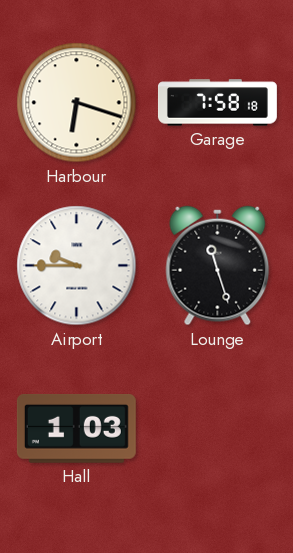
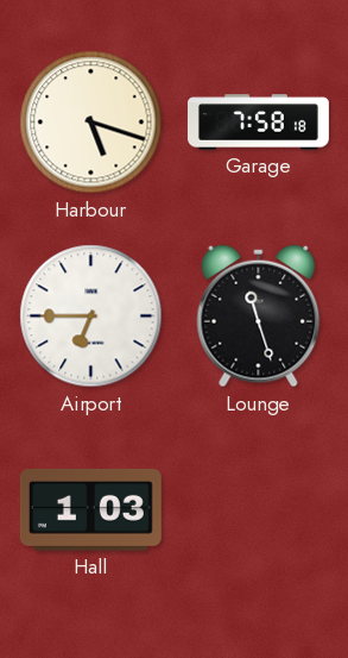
Harbour: 6:18 -> 5:18
Airport: 9:45 -> 6:45
